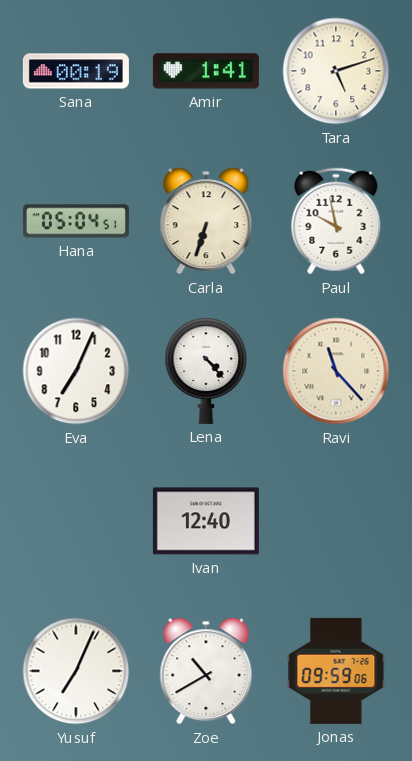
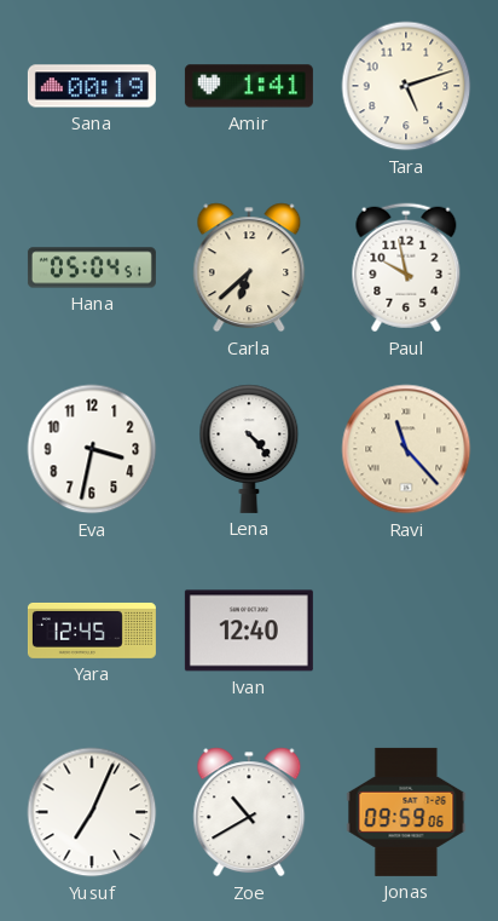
Carla: 6:33 -> 6:38
Eva: 7:04 -> 3:32
Yara: none -> 12:45
